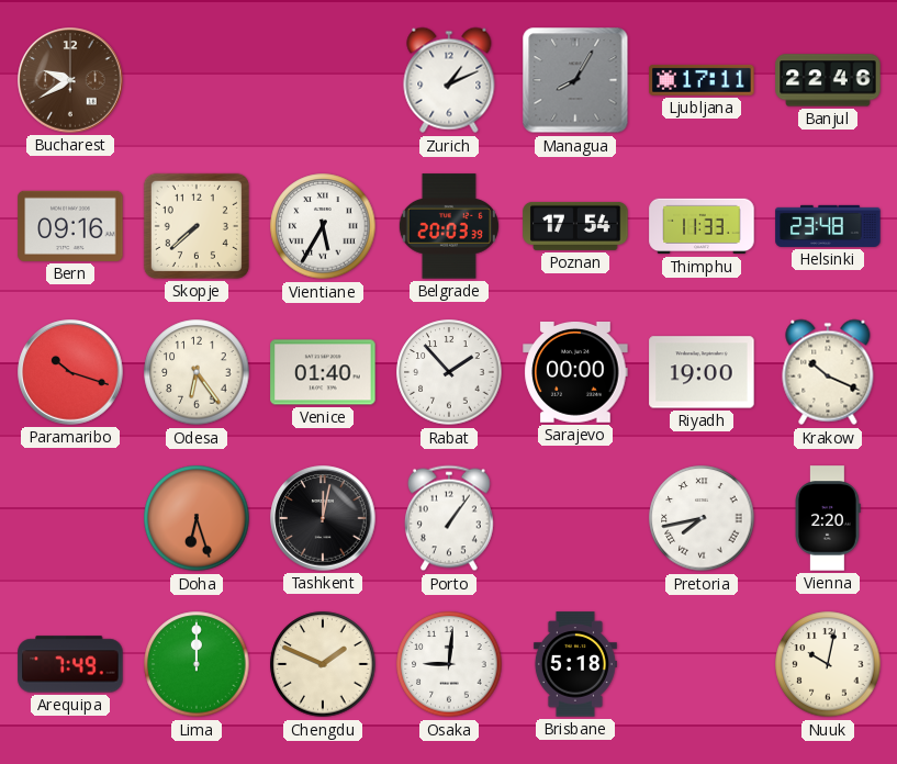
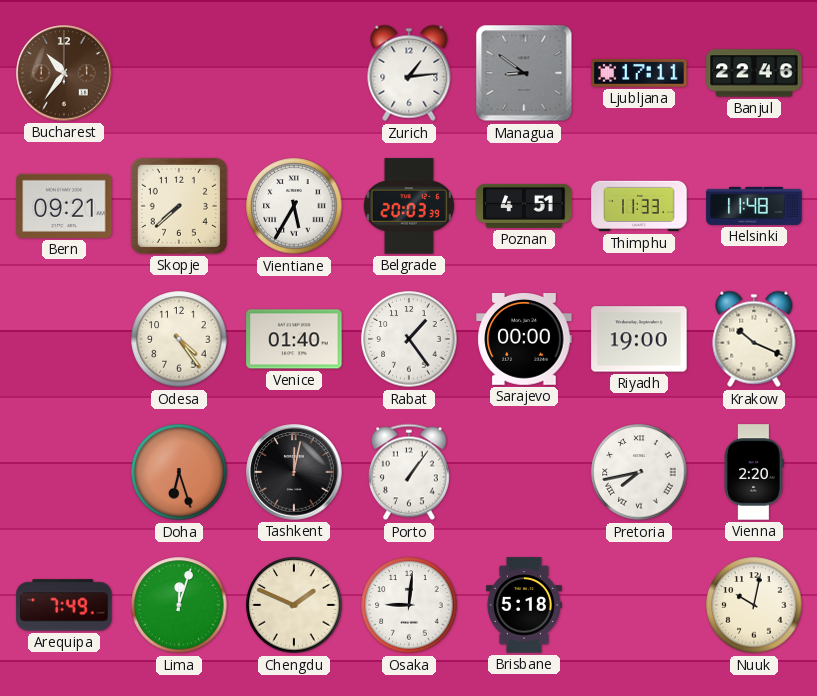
Bucharest: 9:40 -> 10:36
Zurich: 1:11 -> 1:14
Managua: 8:05 -> 8:51
Bern: 09:16 -> 09:21
Poznan: 17:54 -> 4:51
Helsinki: 23:48 -> 11:48
Paramaribo: 10:18 -> none
Odesa: 6:24 -> 4:24
Rabat: 1:53 -> 1:24
Lima: 12:00 -> 12:03
